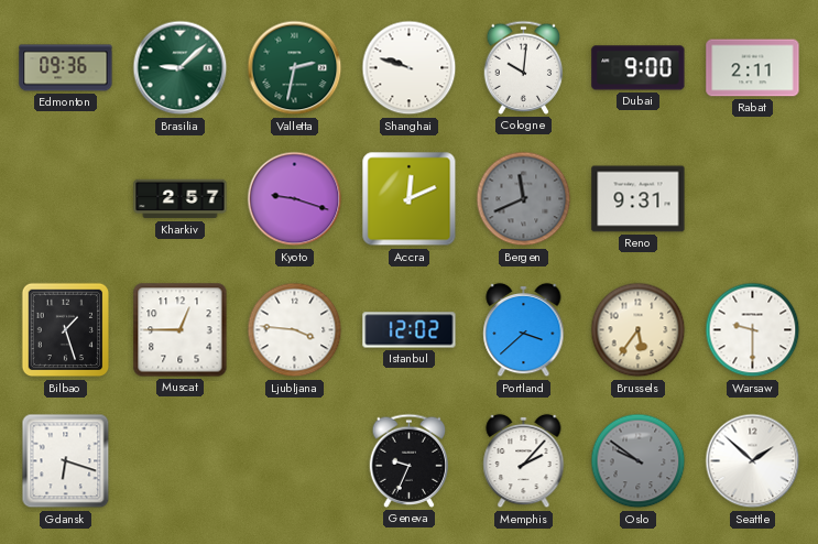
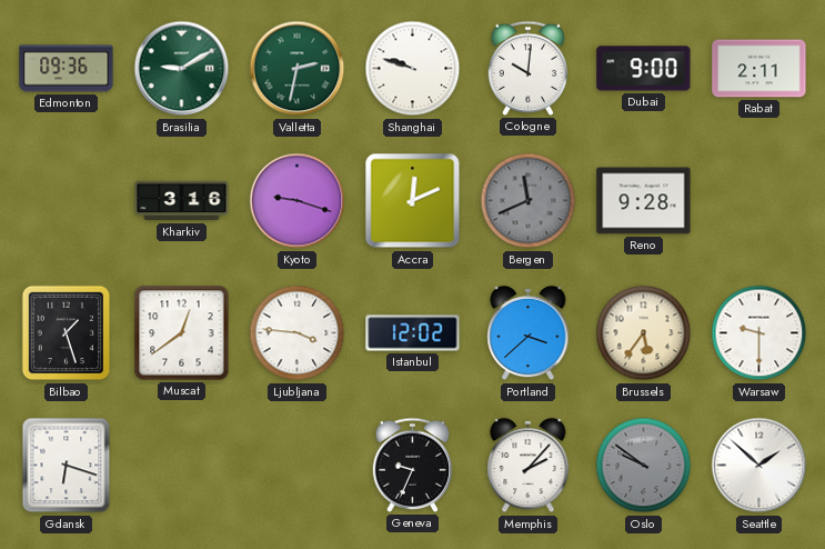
Brasilia: 9:08 -> 9:10
Kharkiv: 2:57 -> 3:16
Reno: 9:31 -> 9:28
Muscat: 12:45 -> 12:39
